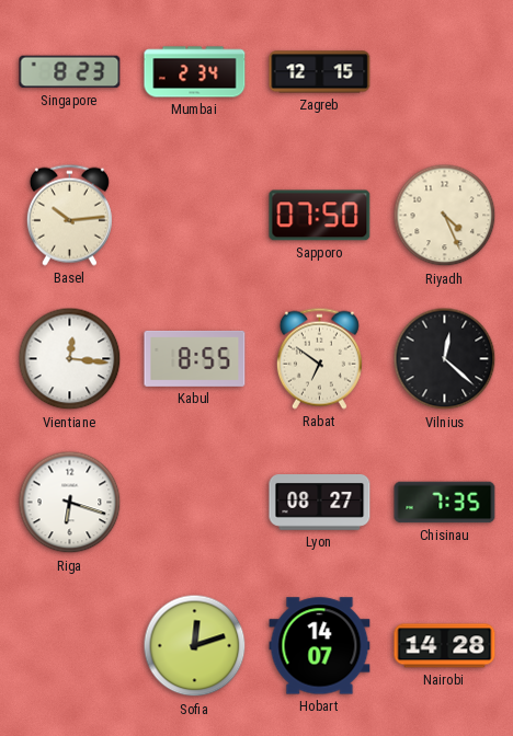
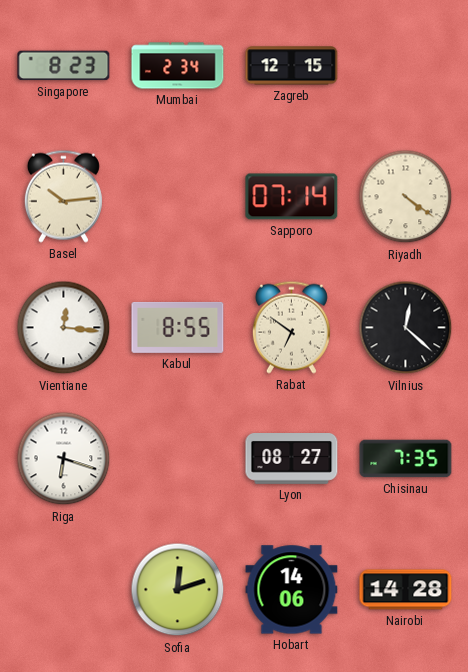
Sapporo: 07:50 -> 07:14
Riyadh: 4:26 -> 4:21
Hobart: 14:07 -> 14:06
